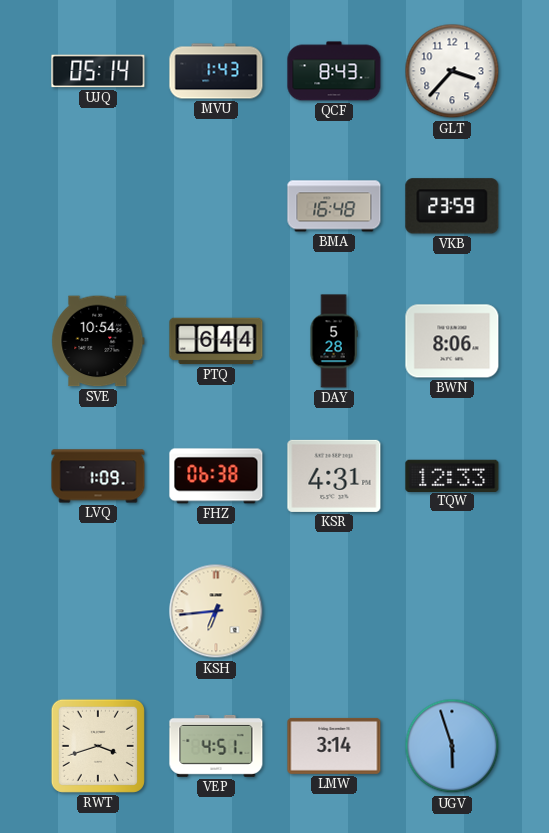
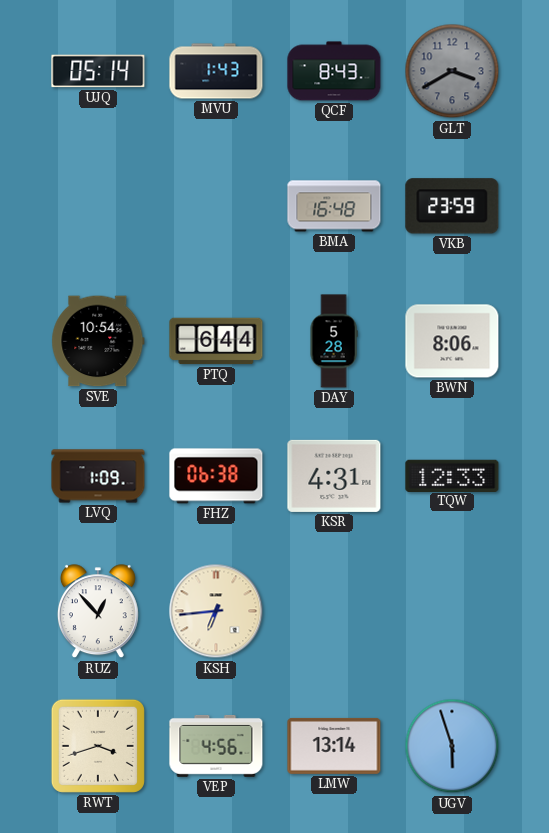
GLT: 3:37 -> 3:40
GLT dial: white -> grey
RUZ: none -> 12:53
VEP: 4:51 -> 4:56
LMW: 3:14 -> 13:14
